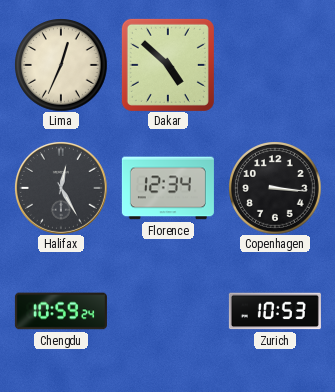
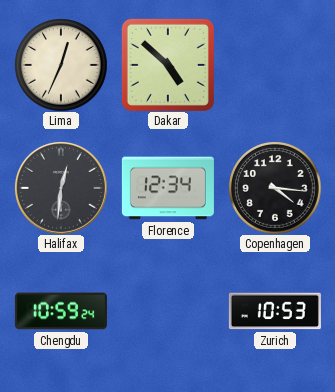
Halifax: 12:25 -> 12:31
Copenhagen: 3:16 -> 4:16
